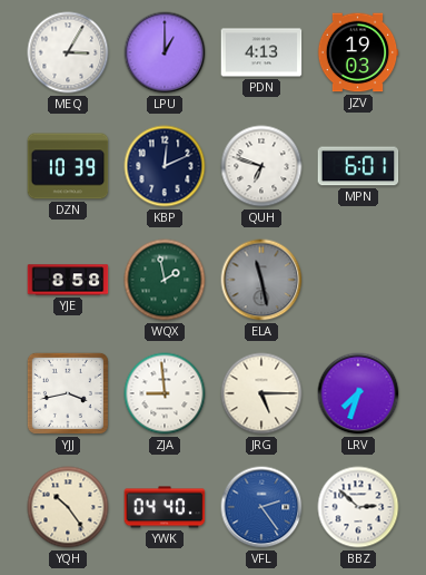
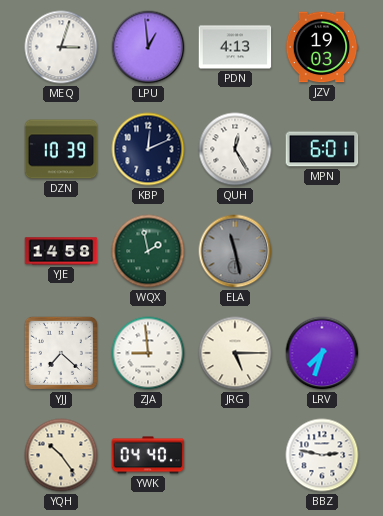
MEQ: 3:05 -> 3:03
LPU: 1:00 -> 12:59
QUH: 6:48 -> 12:25
YJE: 8:58 -> 14:58
YJJ: 3:43 -> 7:22
VFL: 2:24 -> none
BBZ: 2:52 -> 2:47
